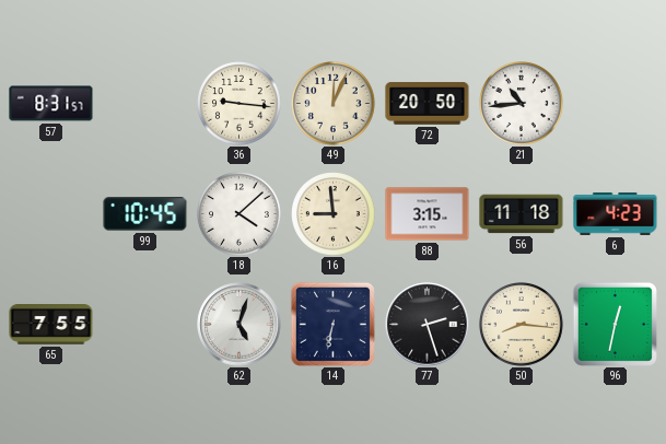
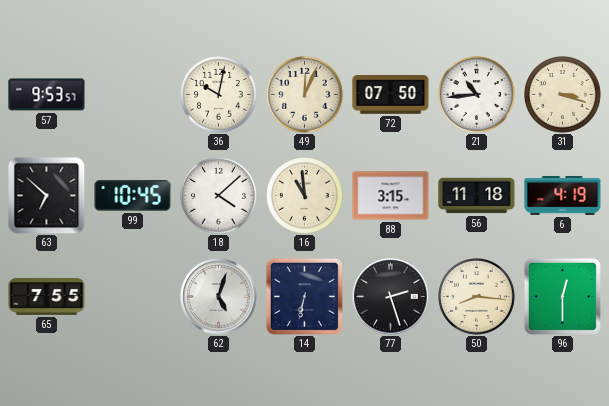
57: 8:31 -> 9:53
36: 9:16 -> 10:02
72: 20:50 -> 07:50
31: none -> 3:18
63: none -> 6:52
16: 8:59 -> 10:59
6: 4:23 -> 4:19
96: 12:32 -> 12:30
